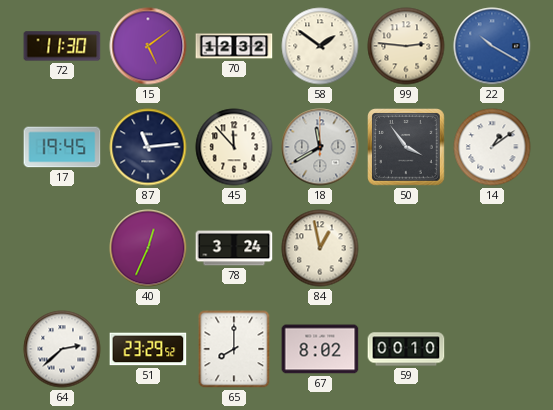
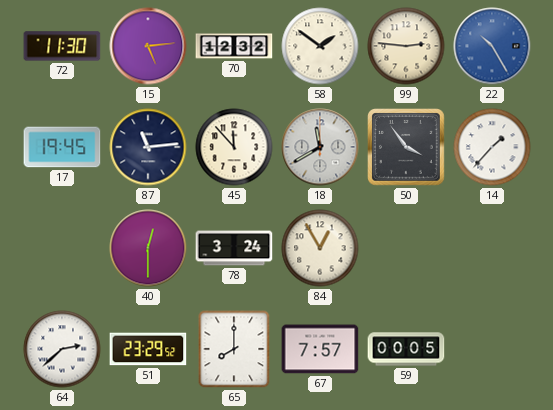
15: 5:09 -> 5:14
22: 10:20 -> 10:25
14: 1:09 -> 1:37
40: 12:34 -> 12:30
84: 12:58 -> 12:55
67: 8:02 -> 7:57
59: 00:10 -> 00:05
